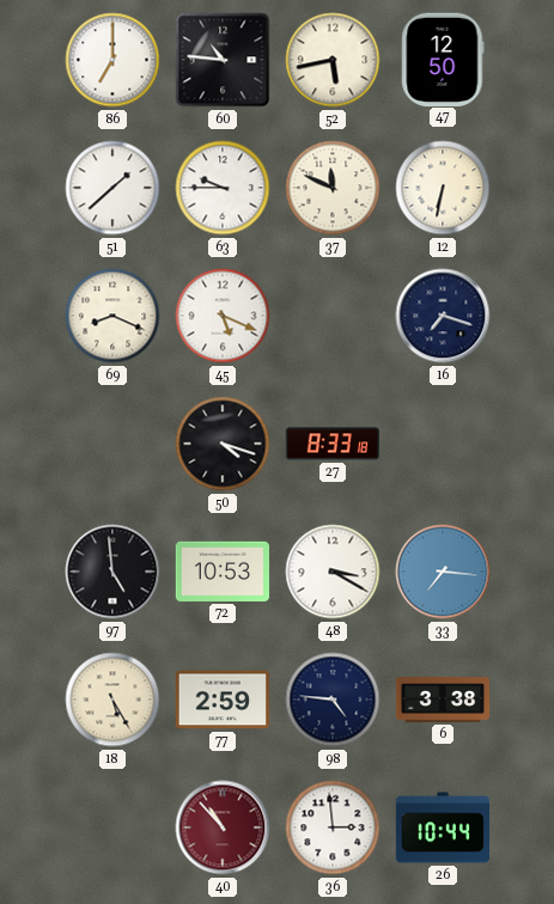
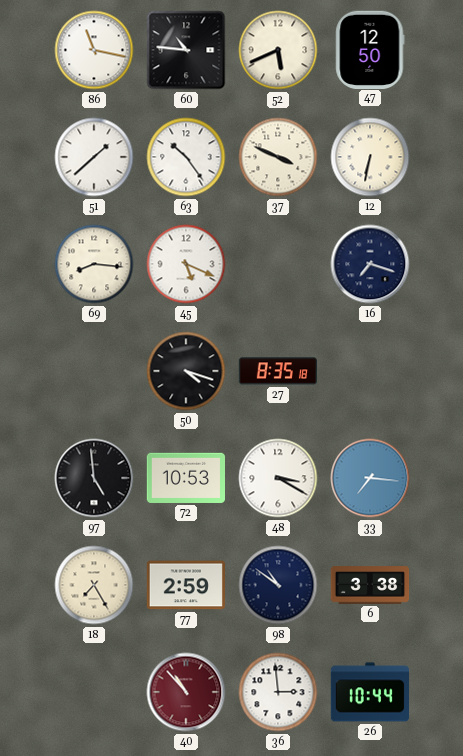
86: 7:00 -> 11:17
52: 5:43 -> 5:41
63: 9:45 -> 10:24
37: 11:49 -> 3:49
69: 8:19 -> 8:16
27: 8:33 -> 8:35
18: 5:25 -> 7:25
98: 4:46 -> 10:51
